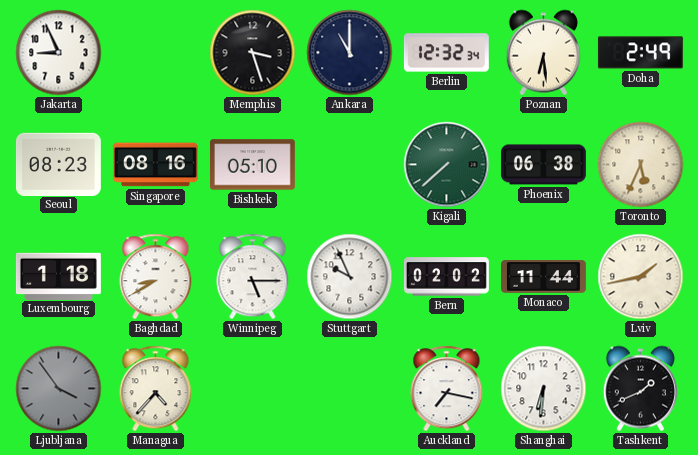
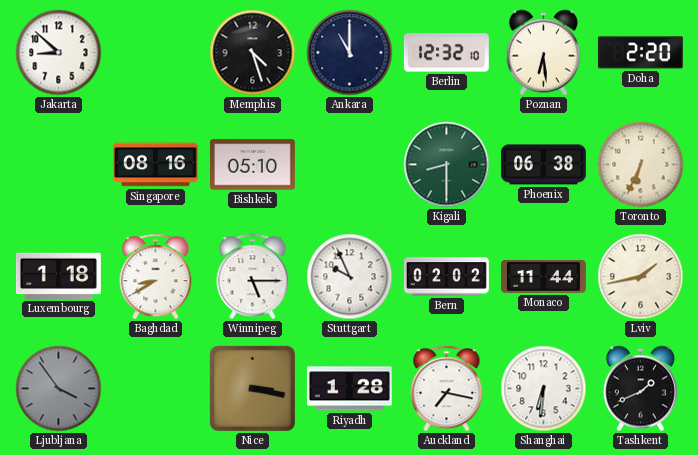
Jakarta: 8:56 -> 8:52
Memphis: 3:27 -> 4:27
Berlin: 12:32:34 -> 12:32:10
Doha: 2:49 -> 2:20
Seoul: 08:23 -> none
Kigali: 7:38 -> 8:30
Toronto: 5:34 -> 6:34
Managua: 4:37 -> none
Nice: none -> 3:17
Riyadh: none -> 1:28
